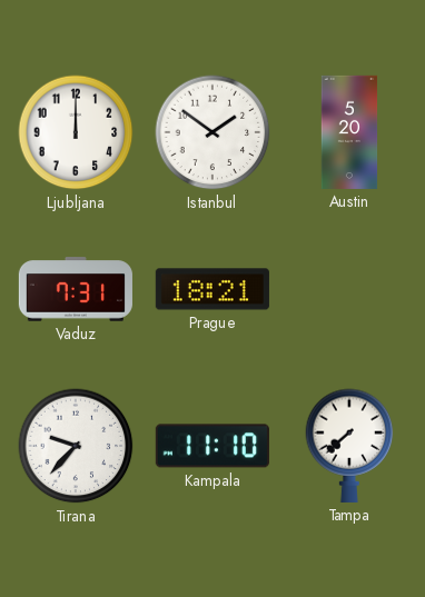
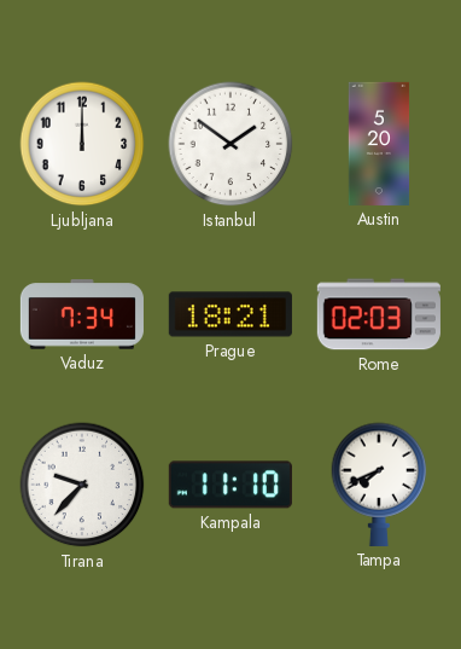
Vaduz: 7:31 -> 7:34
Rome: none -> 02:03
Tampa: 7:38 -> 7:41
